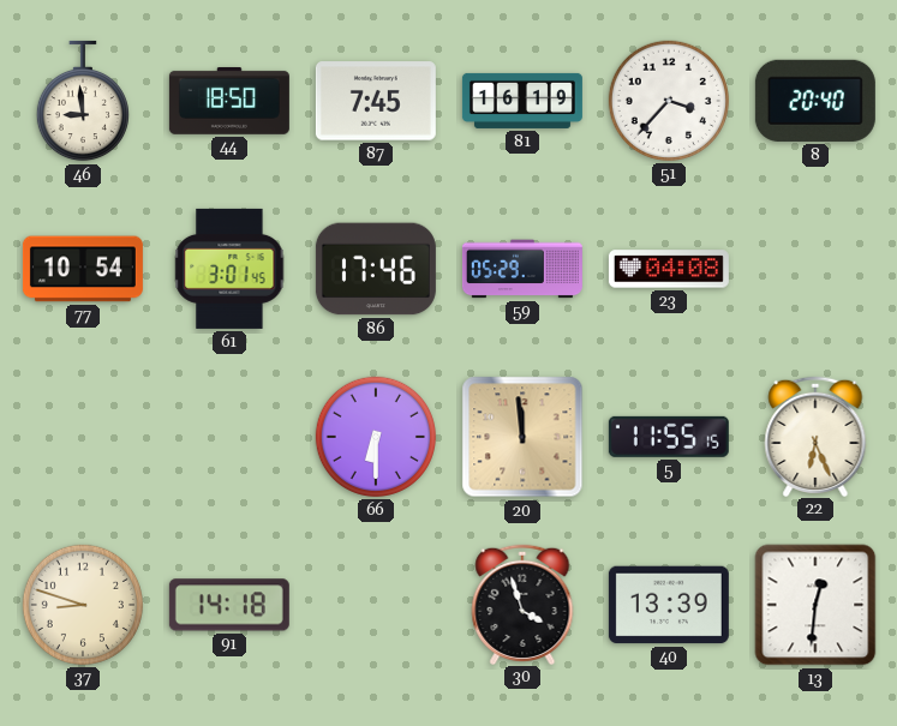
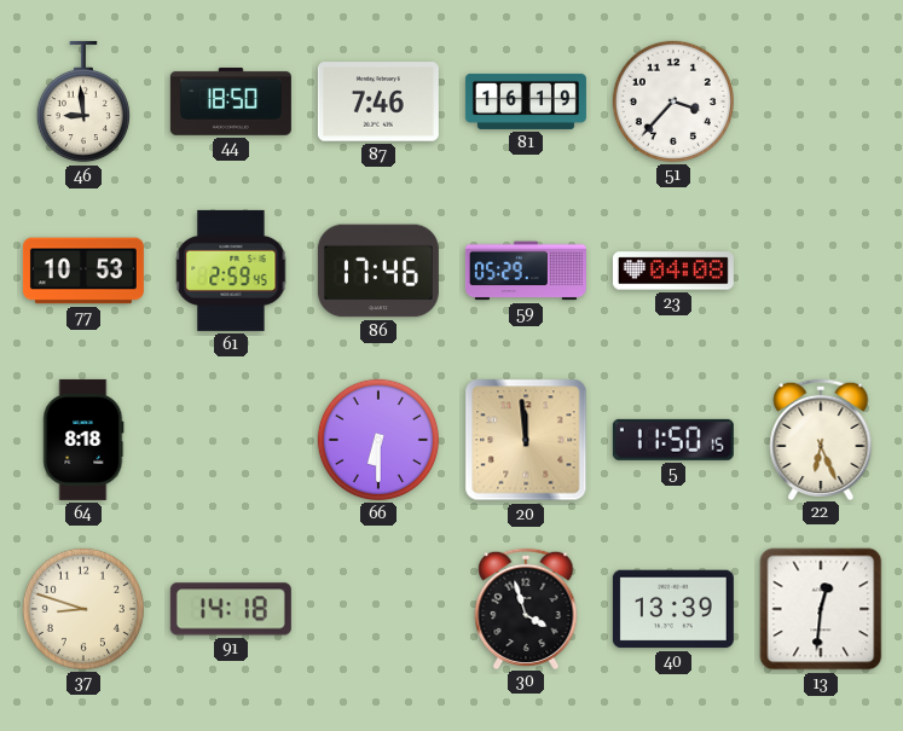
87: 7:45 -> 7:46
8: 20:40 -> none
77: 10:54 -> 10:53
61: 3:01 -> 2:59
64: none -> 8:18
5: 11:55 -> 11:50
